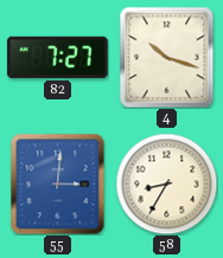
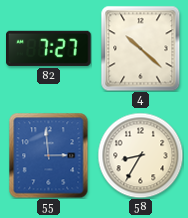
4: 10:18 -> 10:22
55: 3:01 -> 2:59
